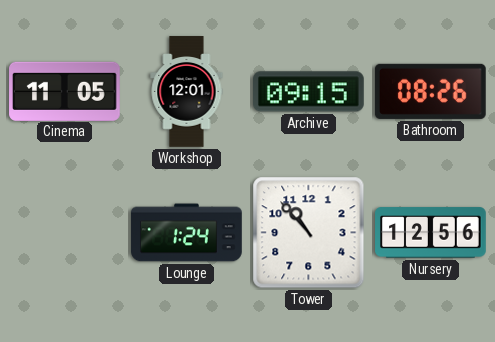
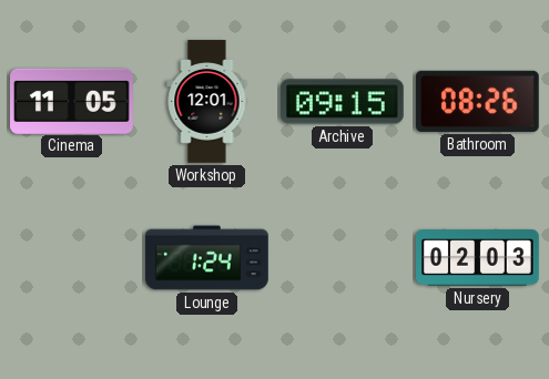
Tower: 10:53 -> none
Nursery: 12:56 -> 02:03
